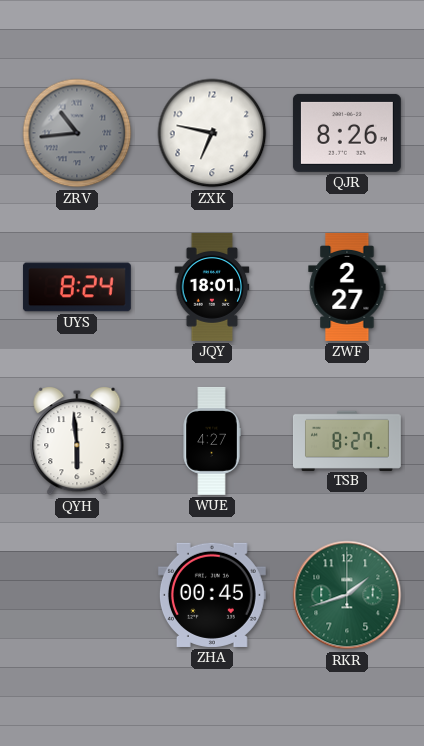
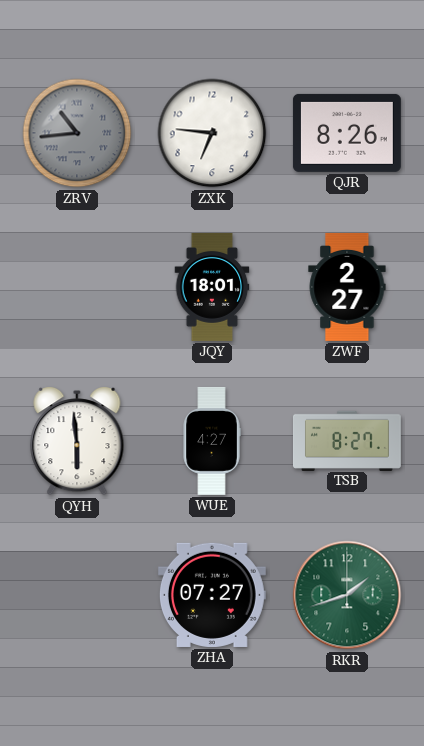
ZXK: 6:47 -> 6:46
UYS: 8:24 -> none
ZHA: 00:45 -> 07:27
